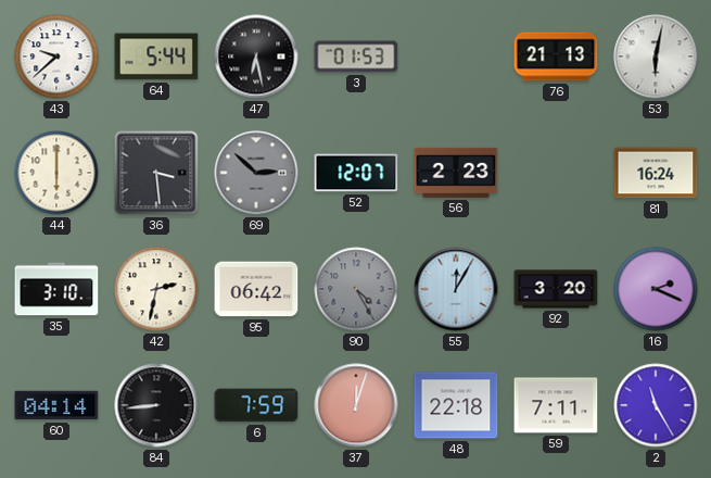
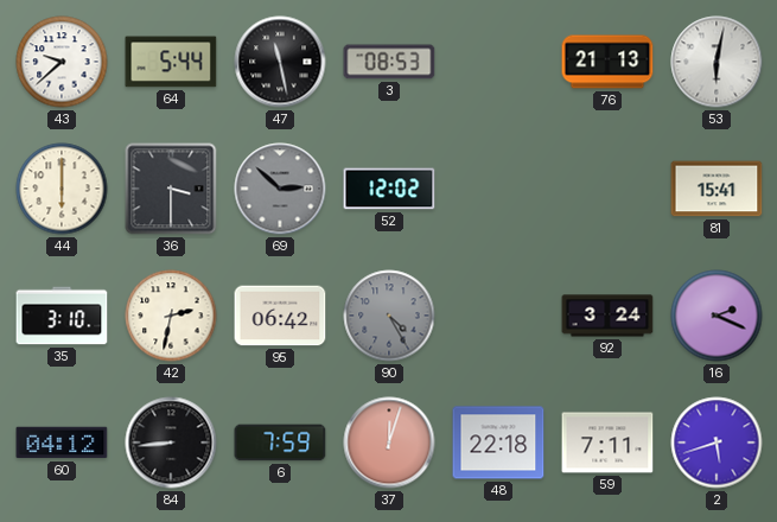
47: 6:28 -> 11:28
3: 01:53 -> 08:53
36: 3:29 -> 3:30
52: 12:07 -> 12:02
56: 2:23 -> none
81: 16:24 -> 15:41
55: 12:05 -> none
92: 3:20 -> 3:24
60: 04:14 -> 04:12
2: 11:25 -> 5:42
